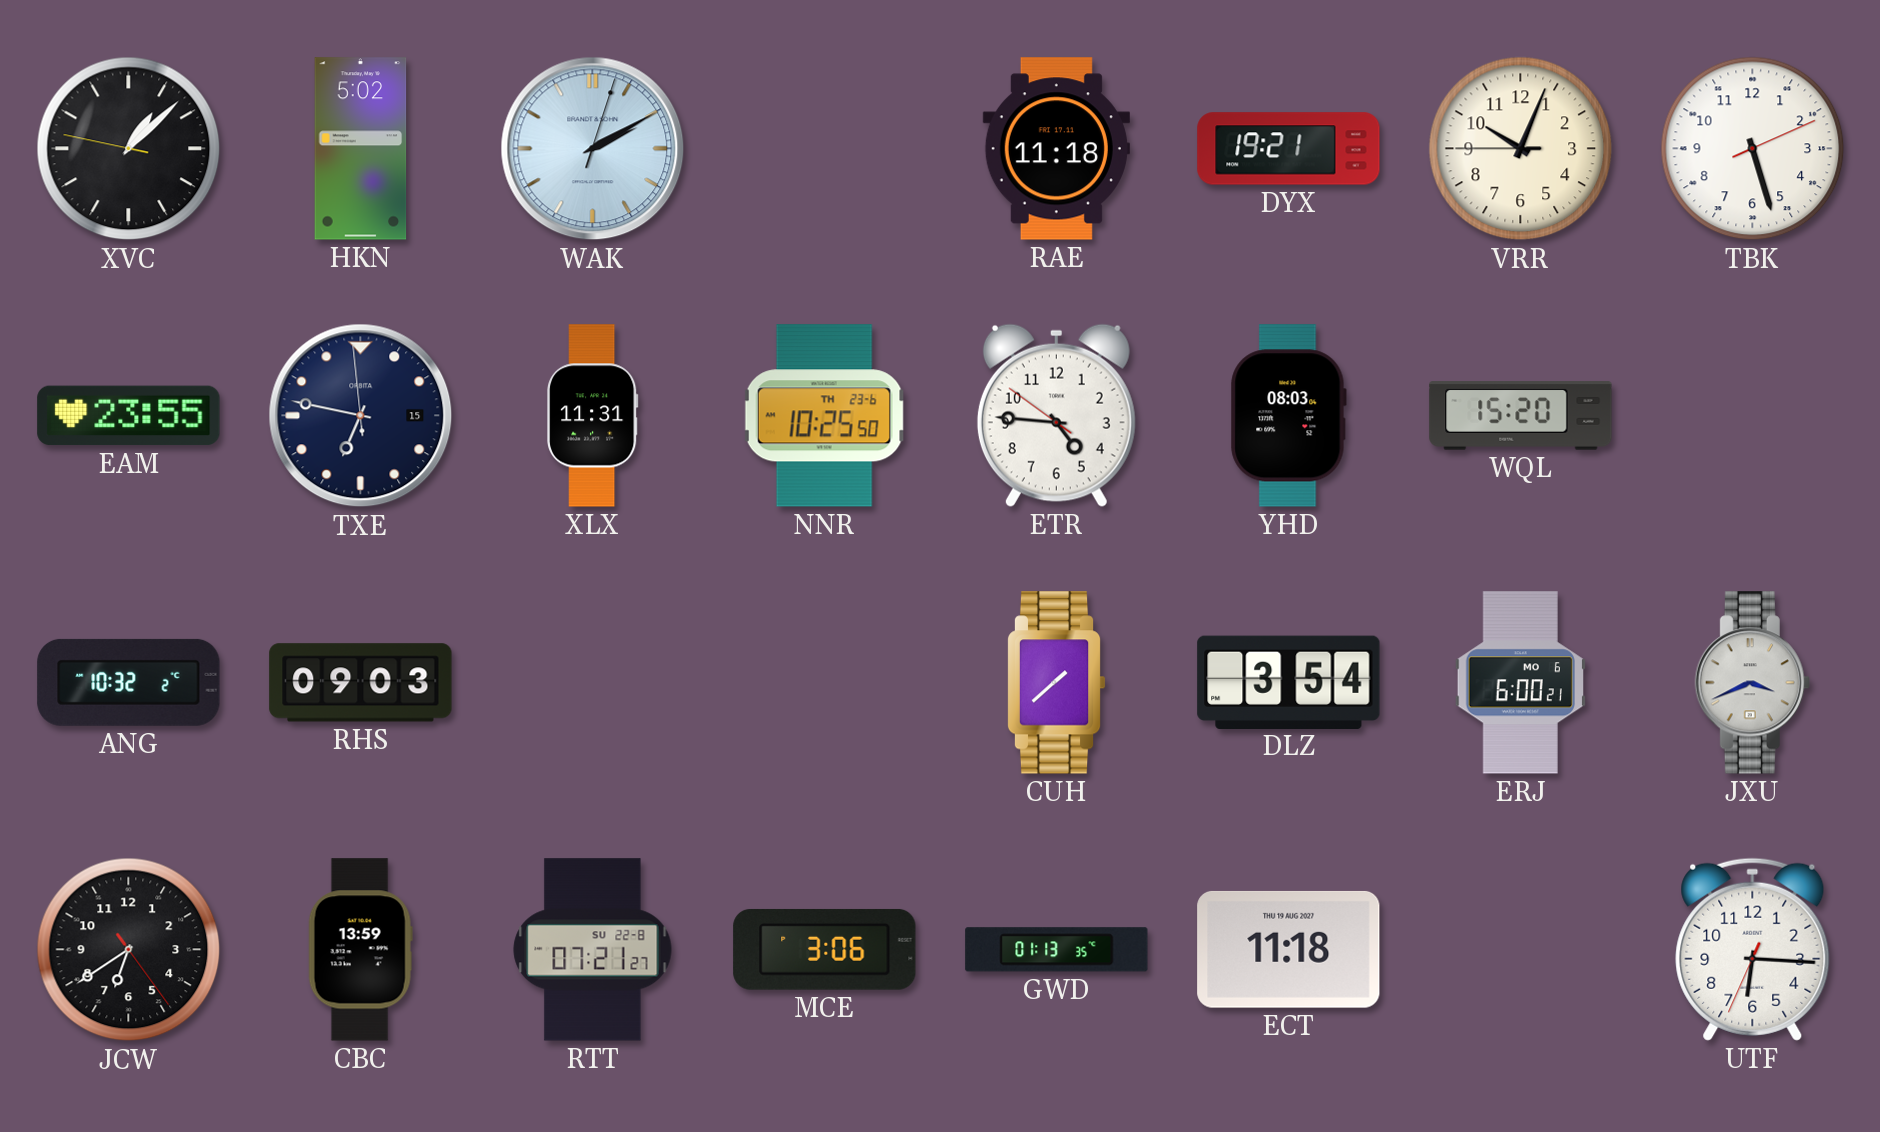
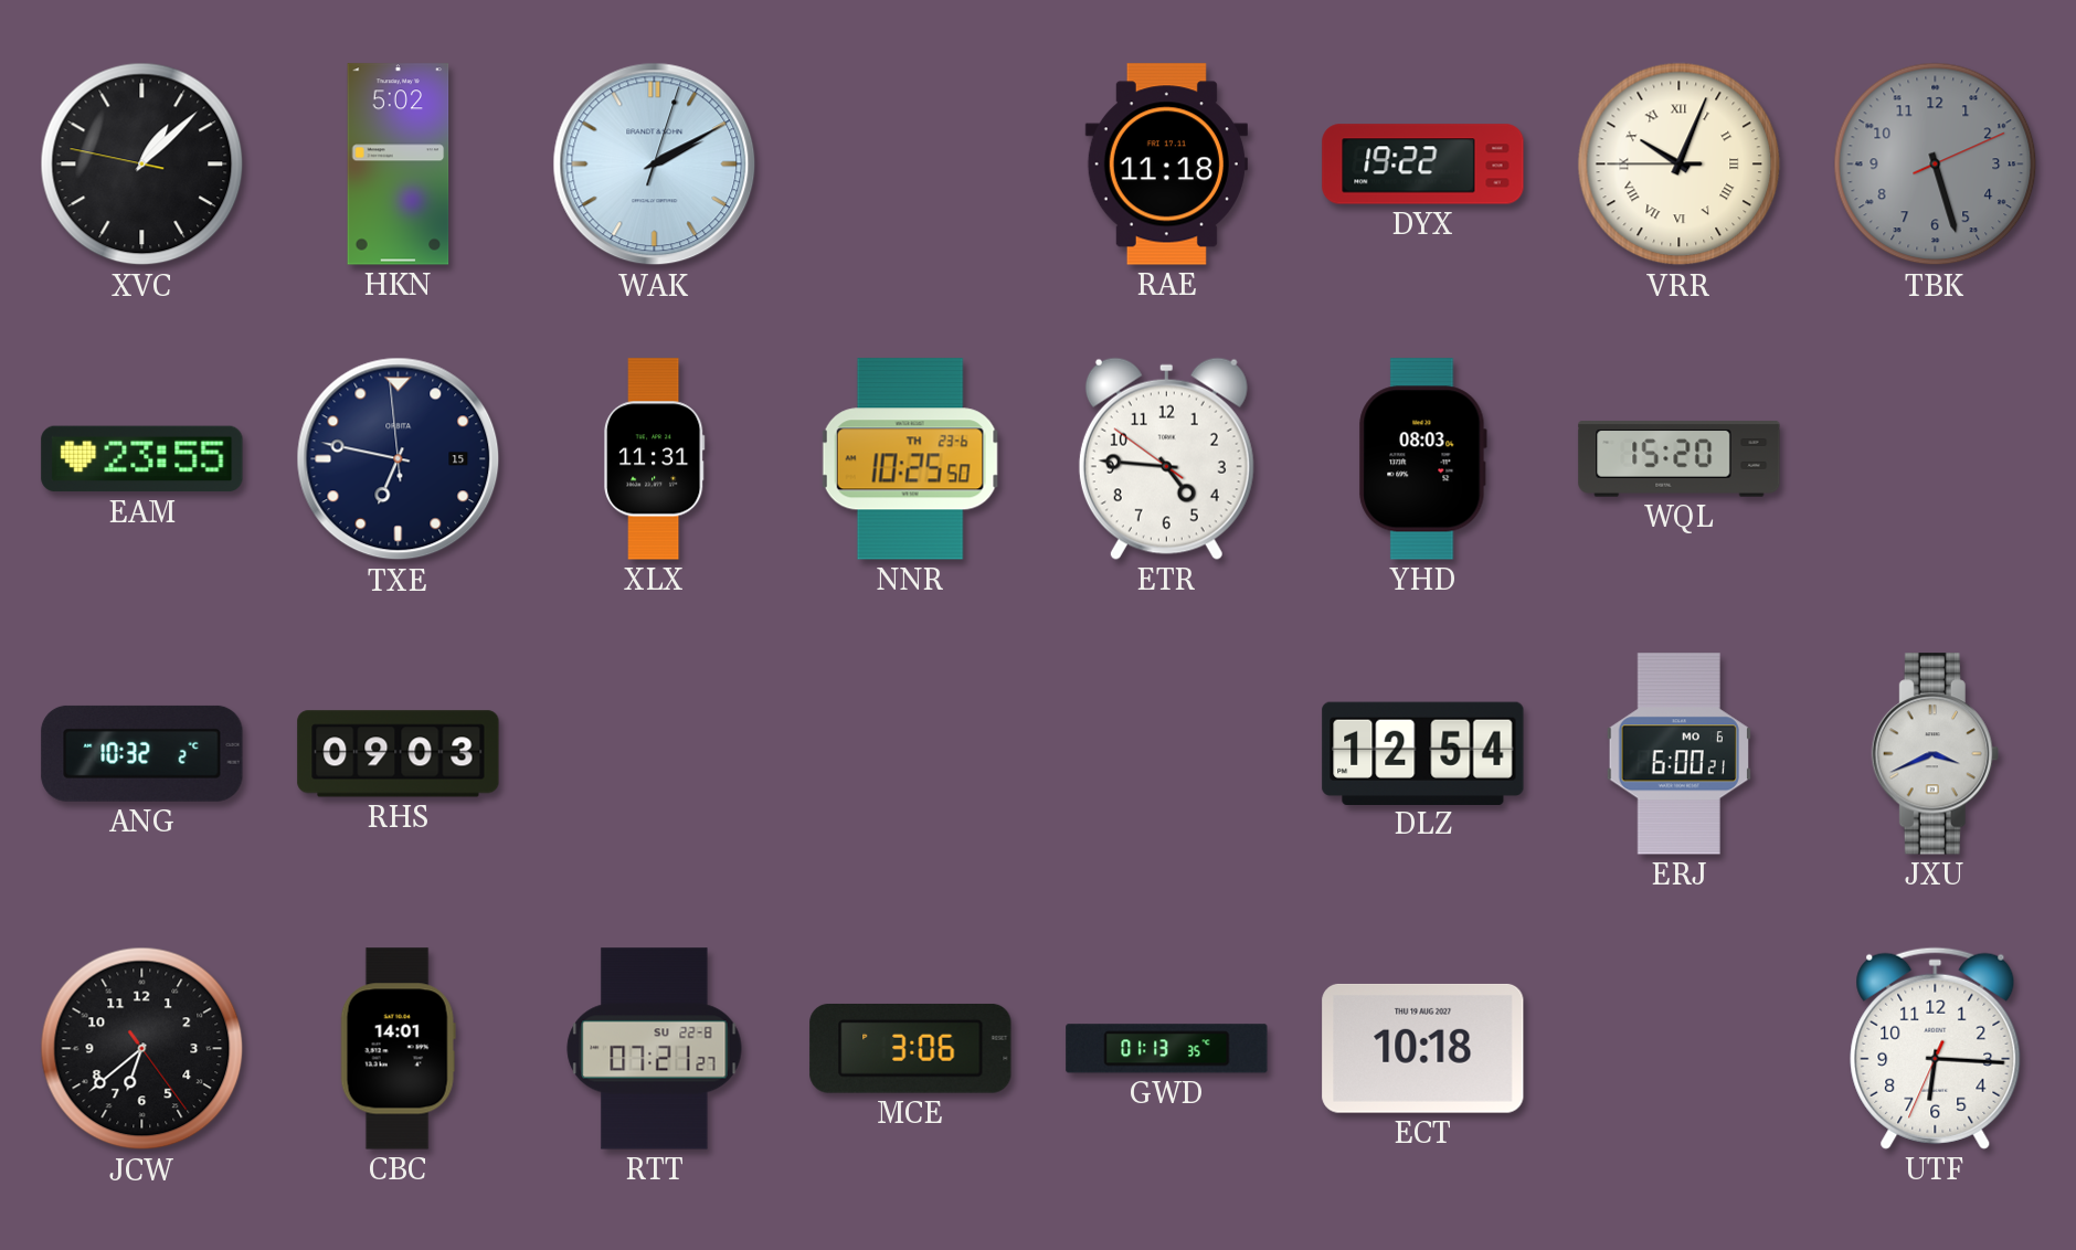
DYX: 19:21 -> 19:22
VRR numerals: Arabic -> Roman
TBK dial: white -> grey
CUH: 1:38 -> none
DLZ: 3:54 -> 12:54
JCW: 6:39 -> 6:38
CBC: 13:59 -> 14:01
ECT: 11:18 -> 10:18
